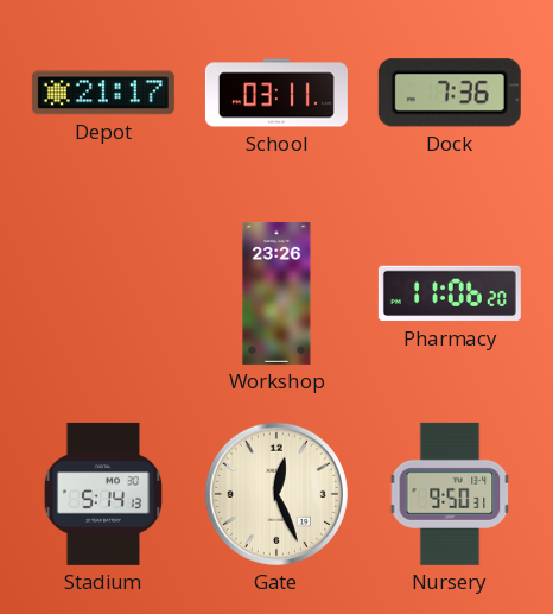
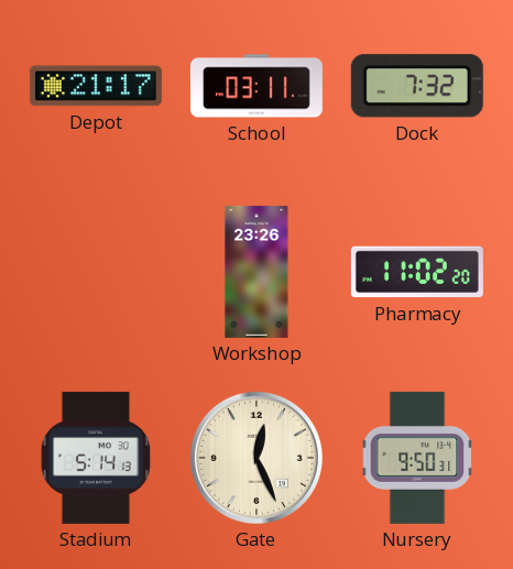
Dock: 7:36 -> 7:32
Pharmacy: 11:06 -> 11:02
